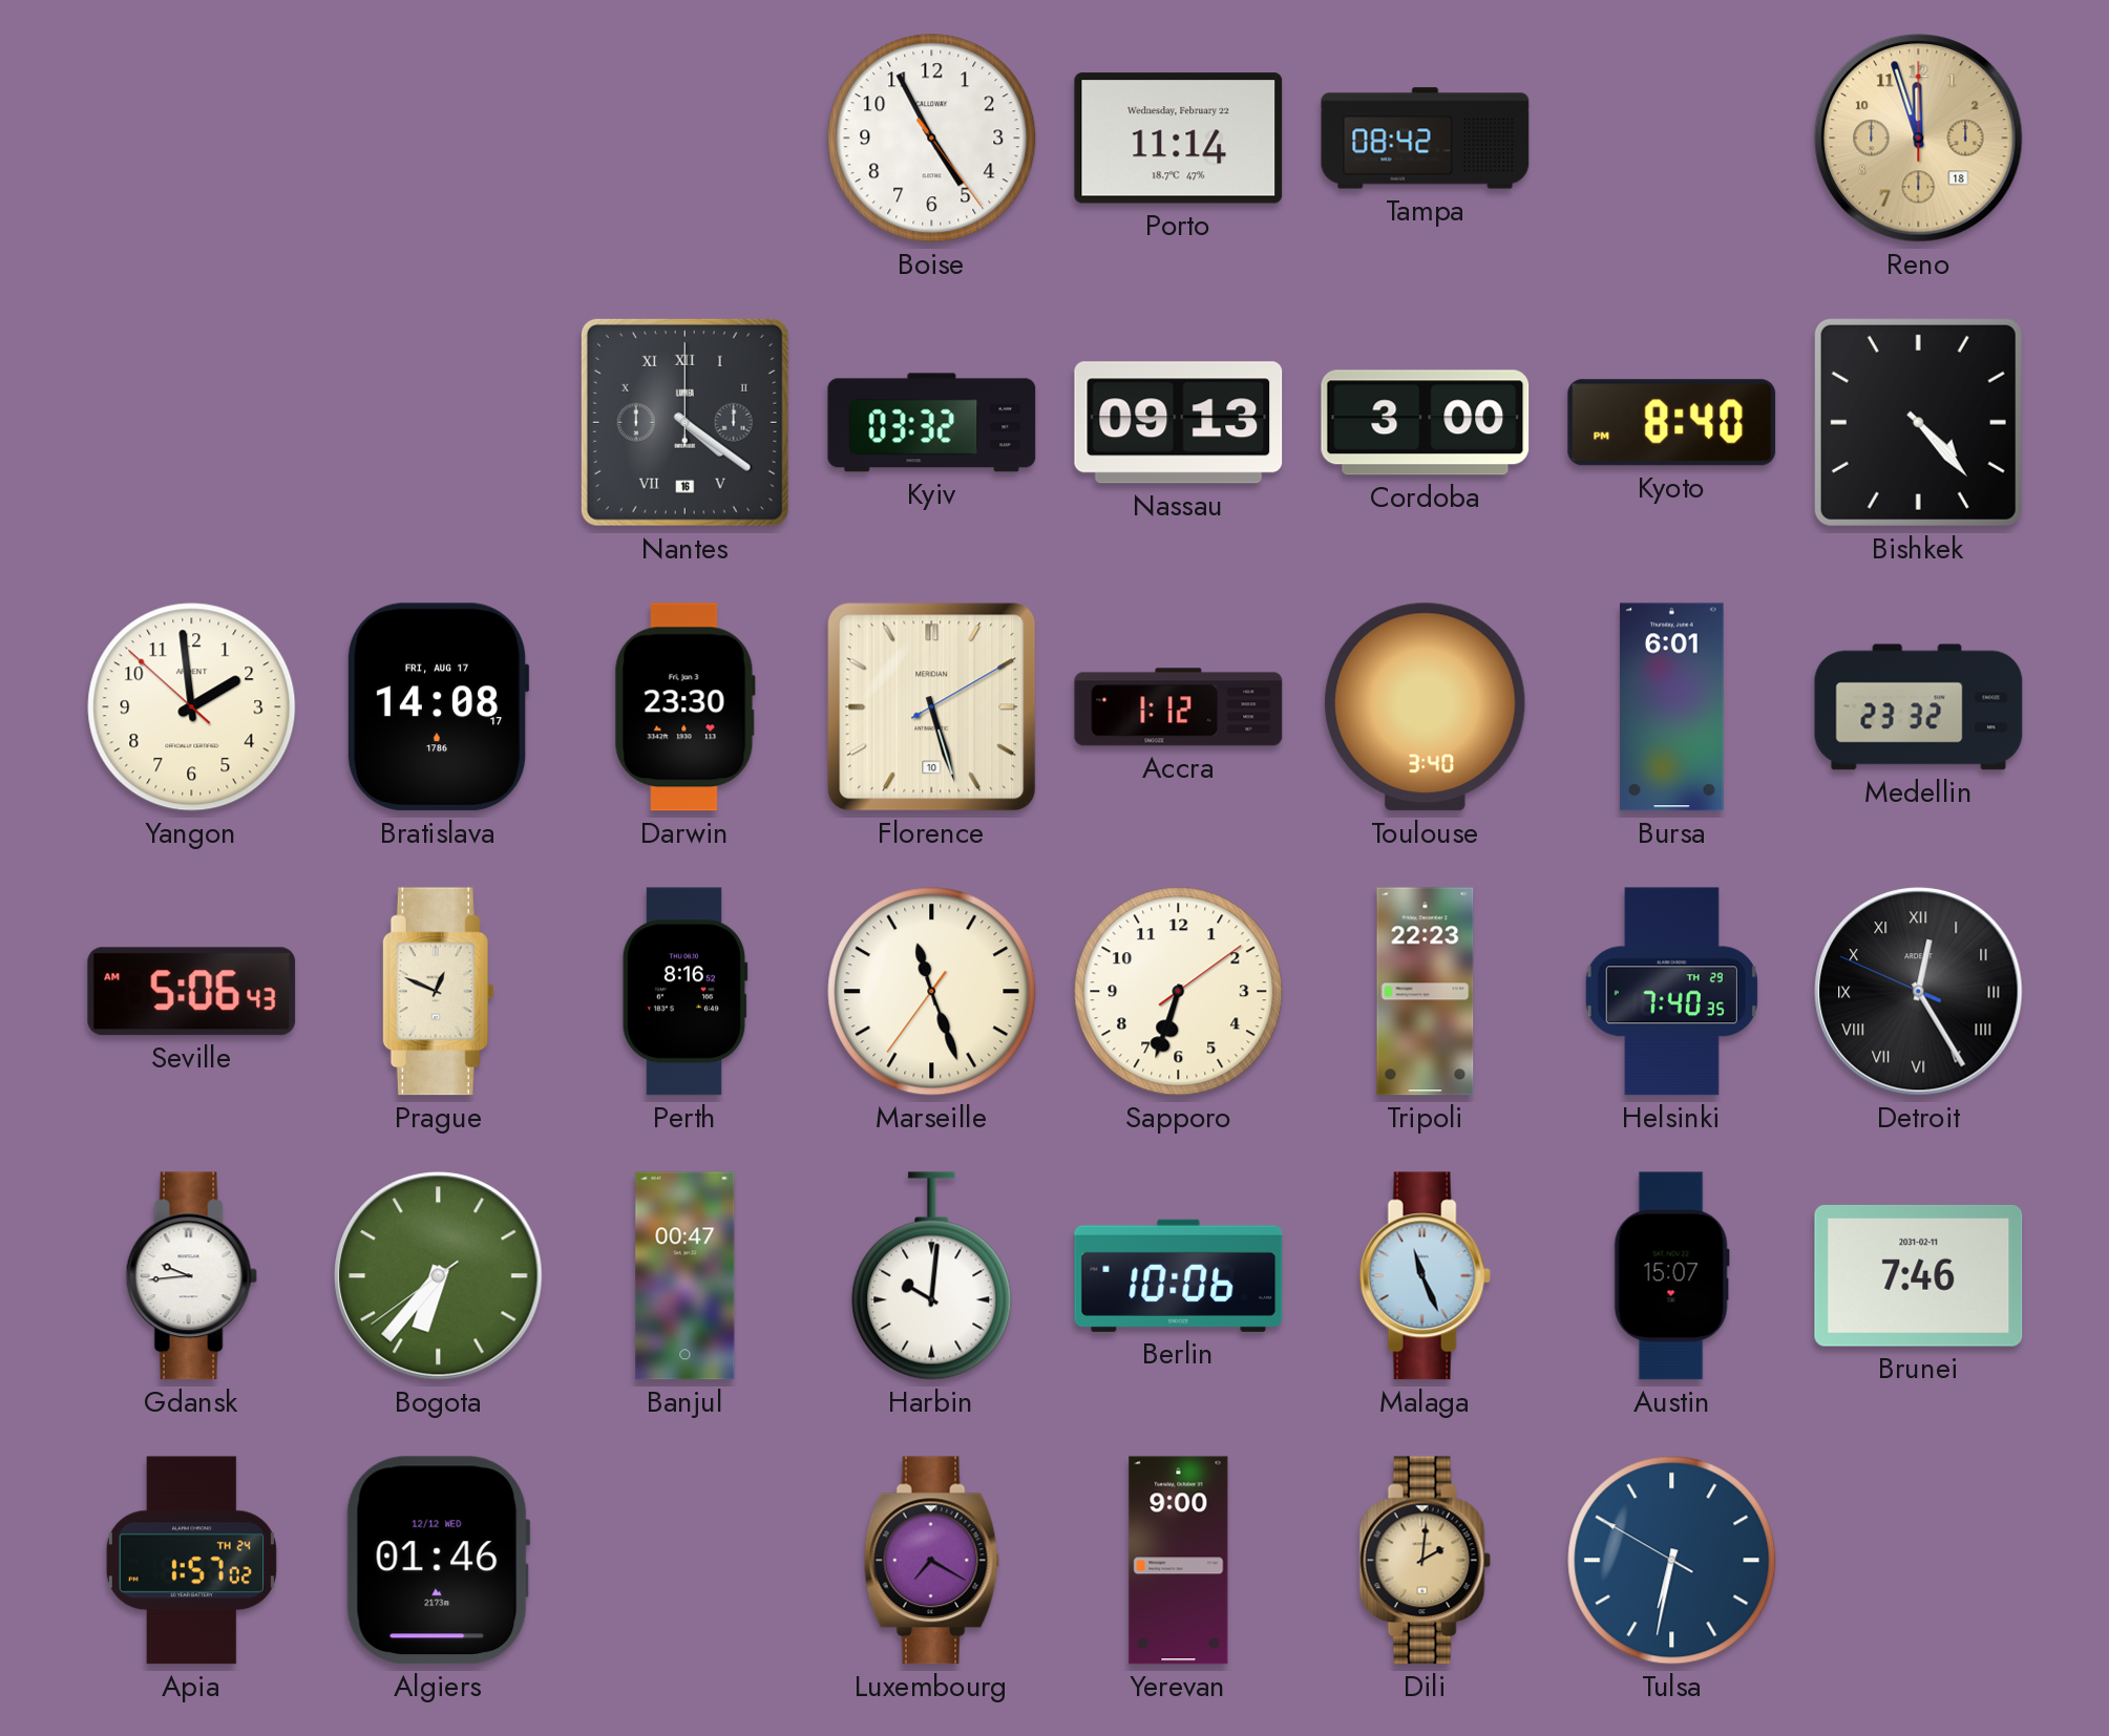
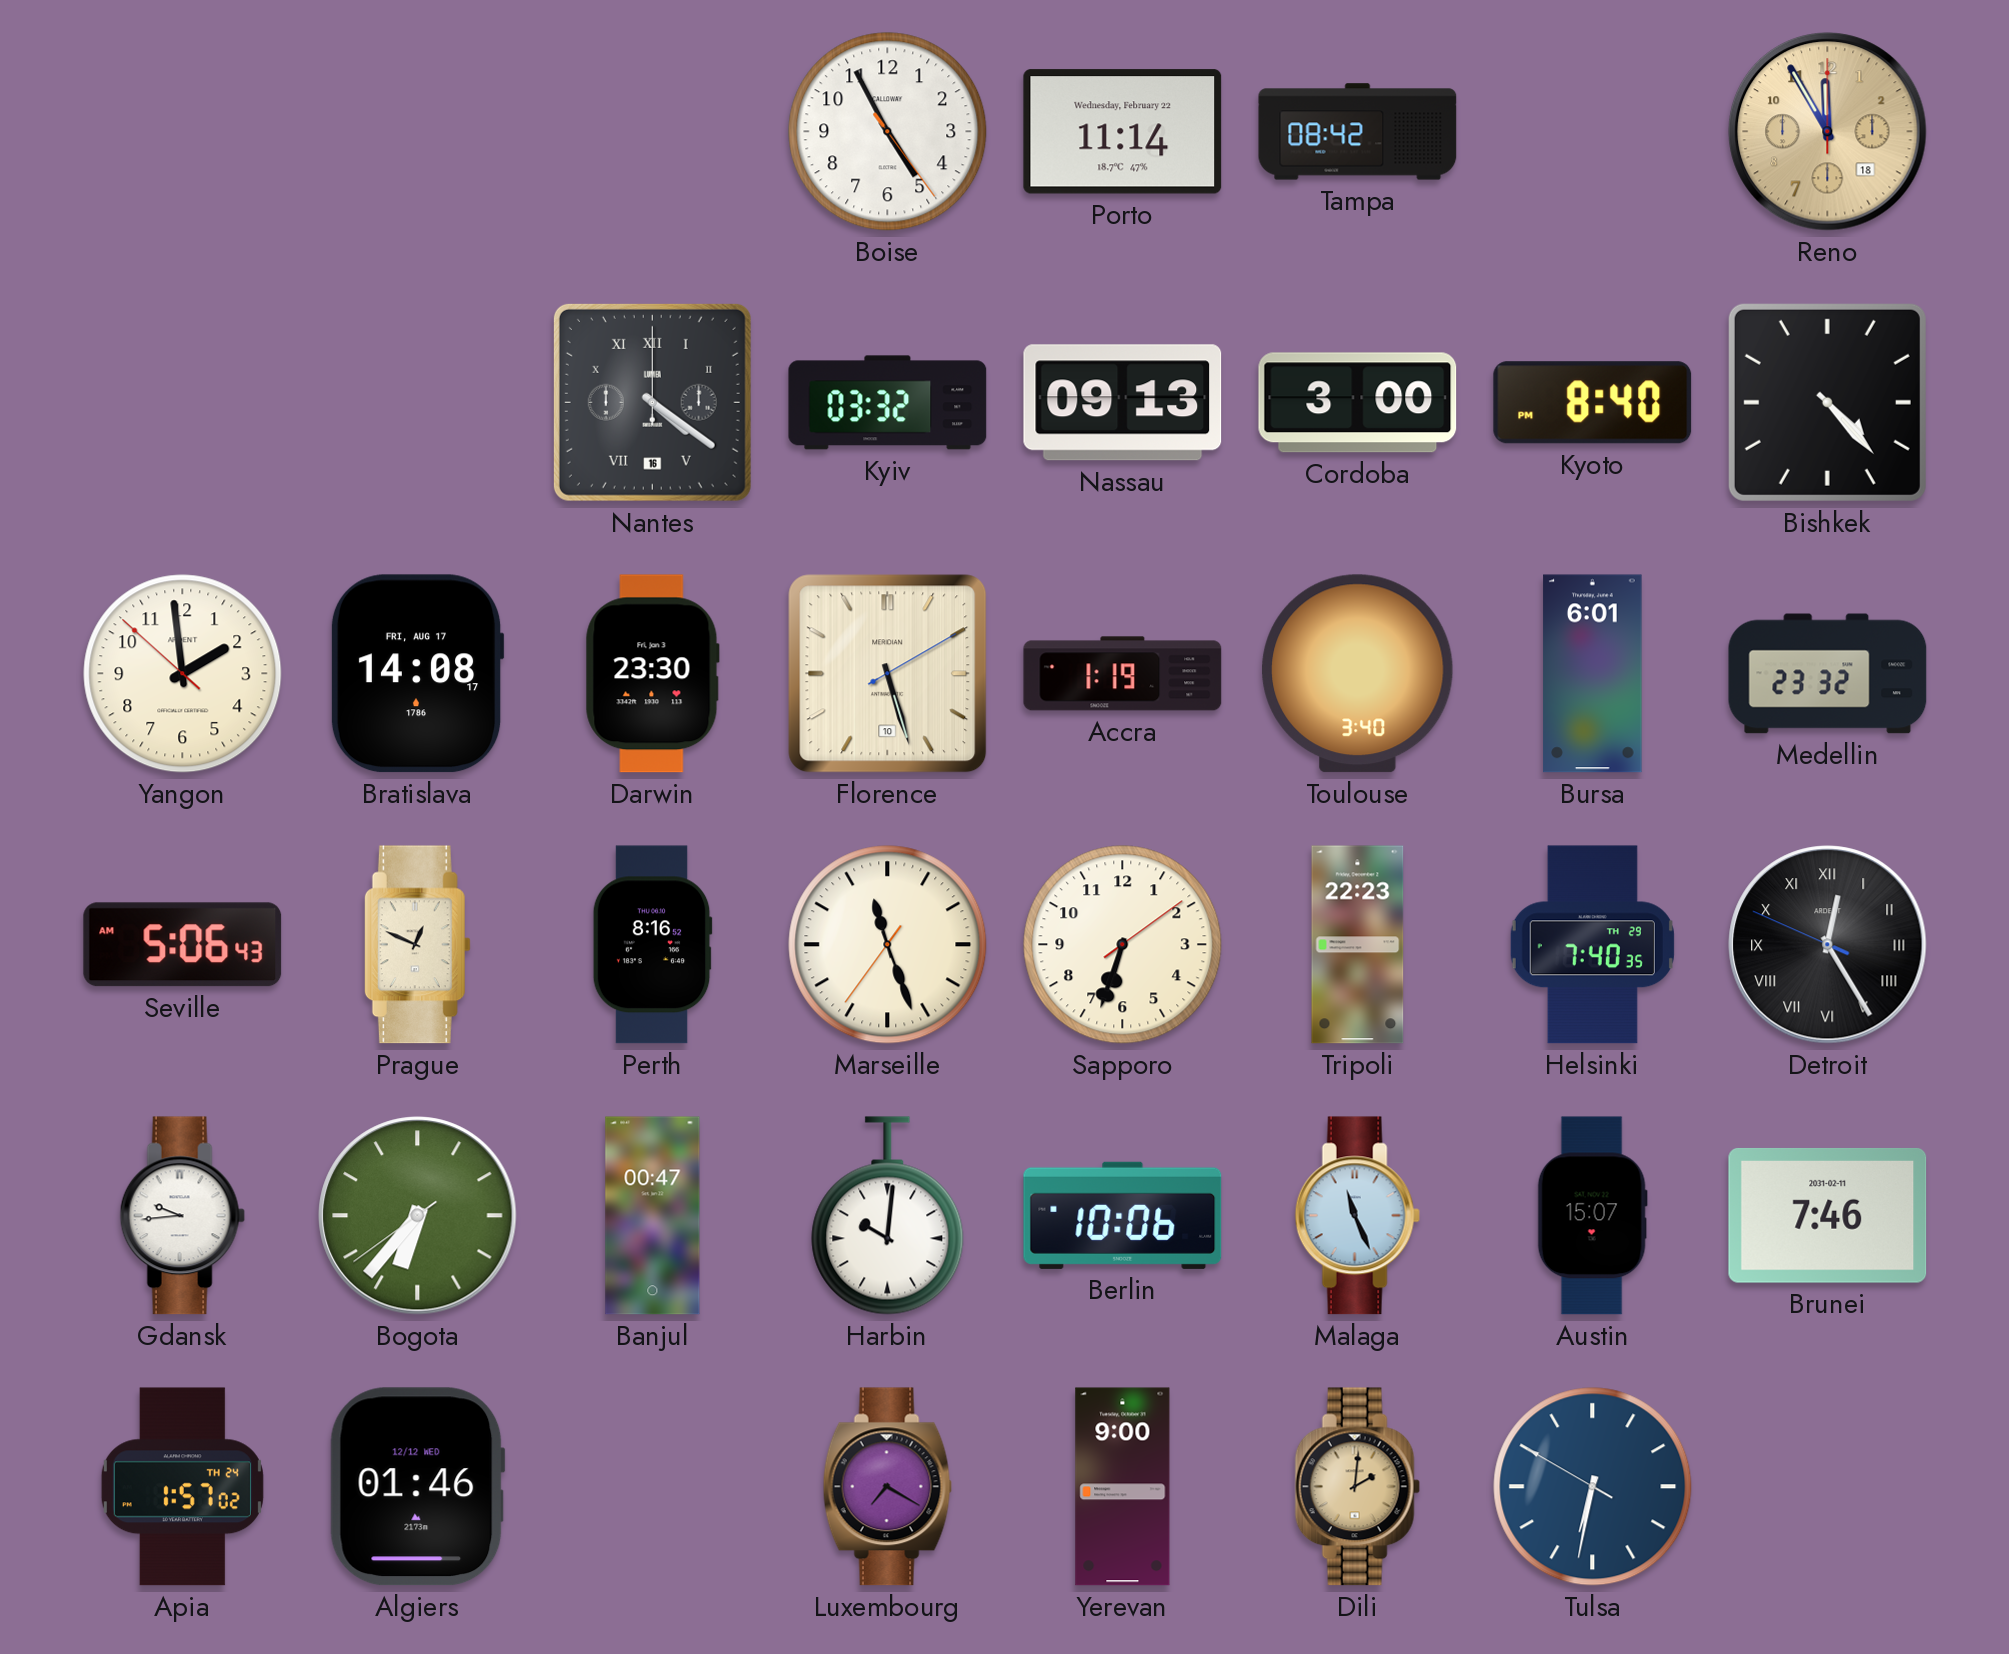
Reno: 11:57 -> 11:55
Accra: 1:12 -> 1:19
